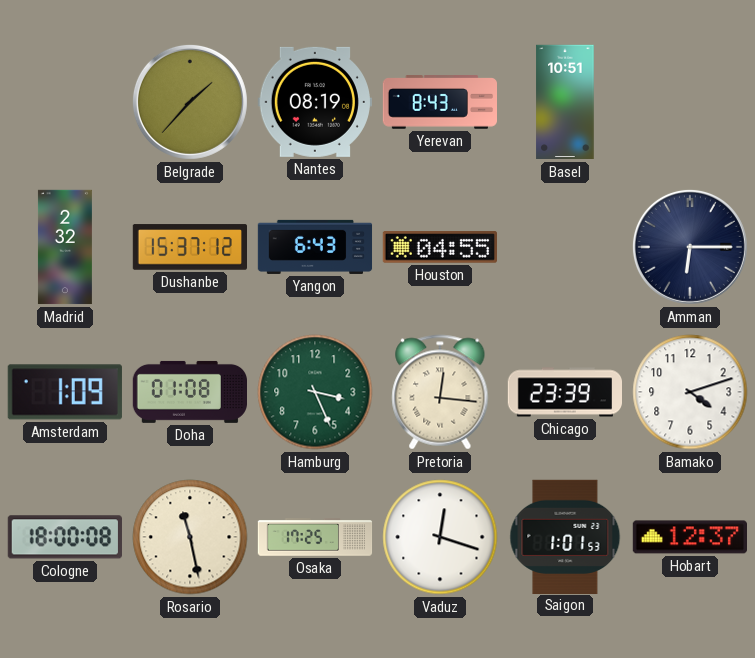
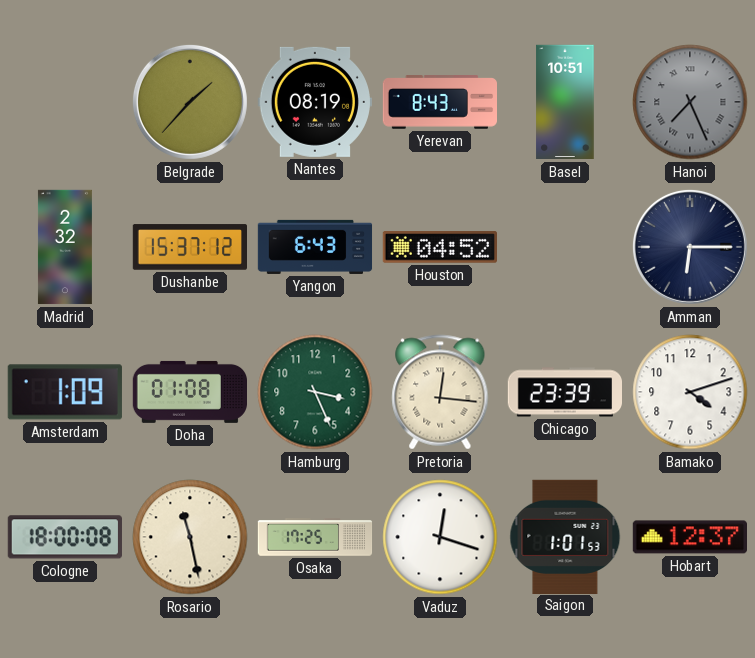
Hanoi: none -> 7:26
Houston: 04:55 -> 04:52
